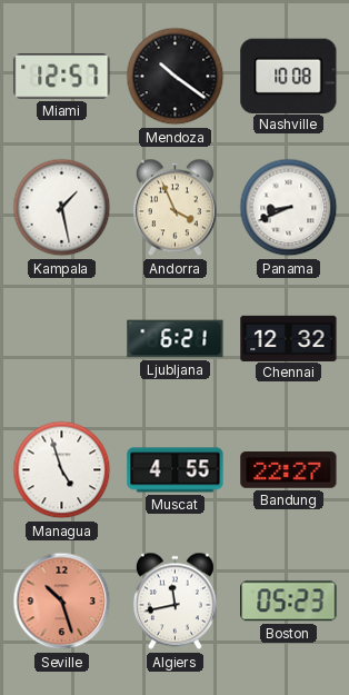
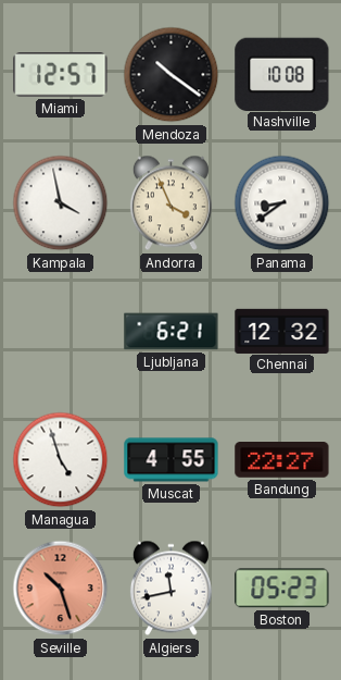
Kampala: 1:28 -> 3:58
Panama: 8:41 -> 8:39
